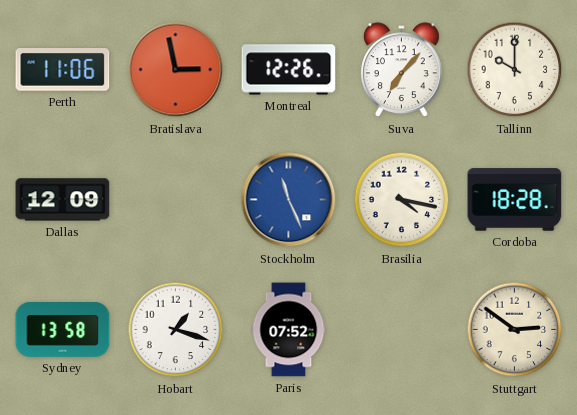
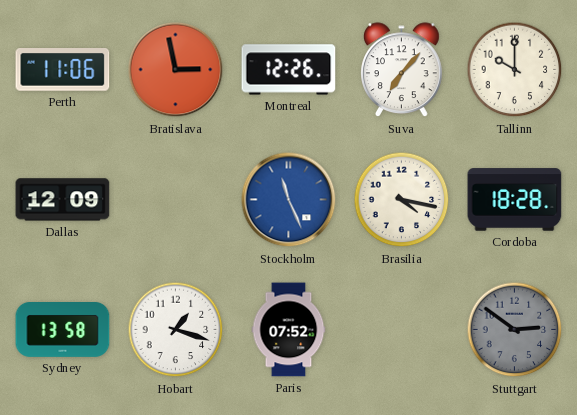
Stuttgart dial: cream -> grey
